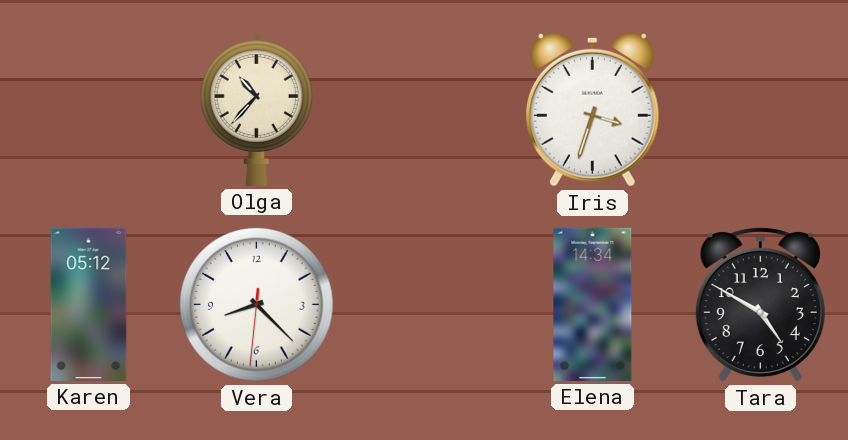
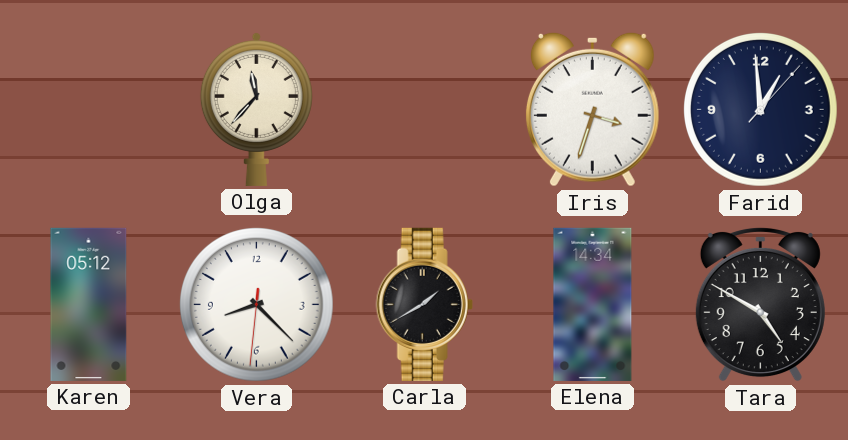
Olga: 10:37 -> 11:37
Farid: none -> 12:59
Carla: none -> 1:40
